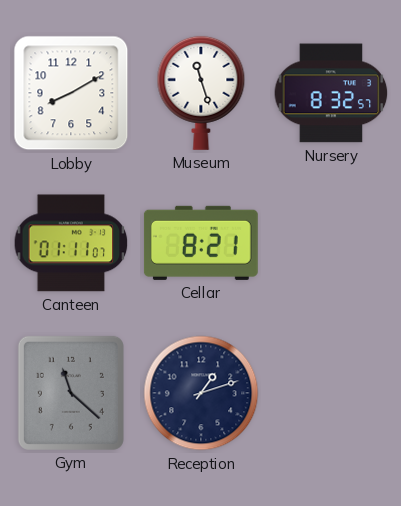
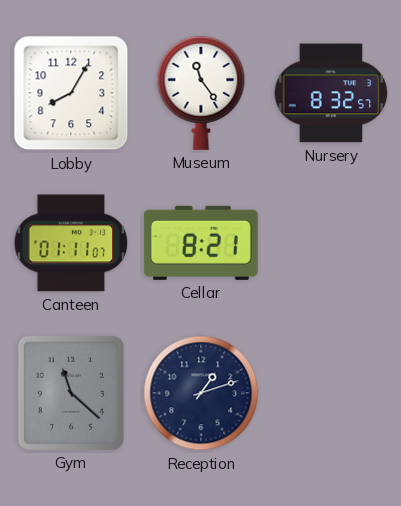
Lobby: 8:10 -> 8:05
Museum: 11:27 -> 11:24
